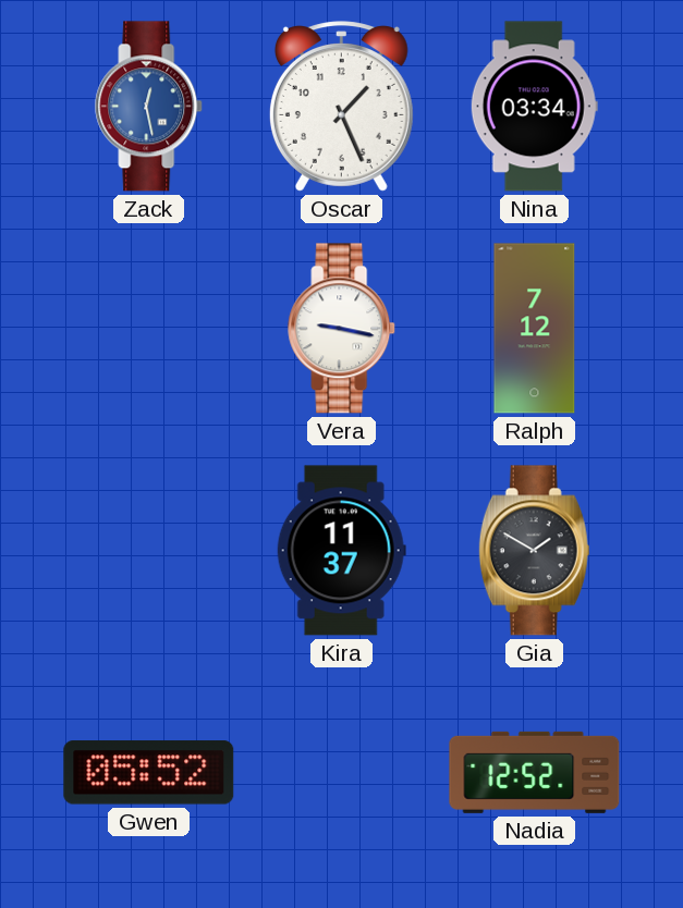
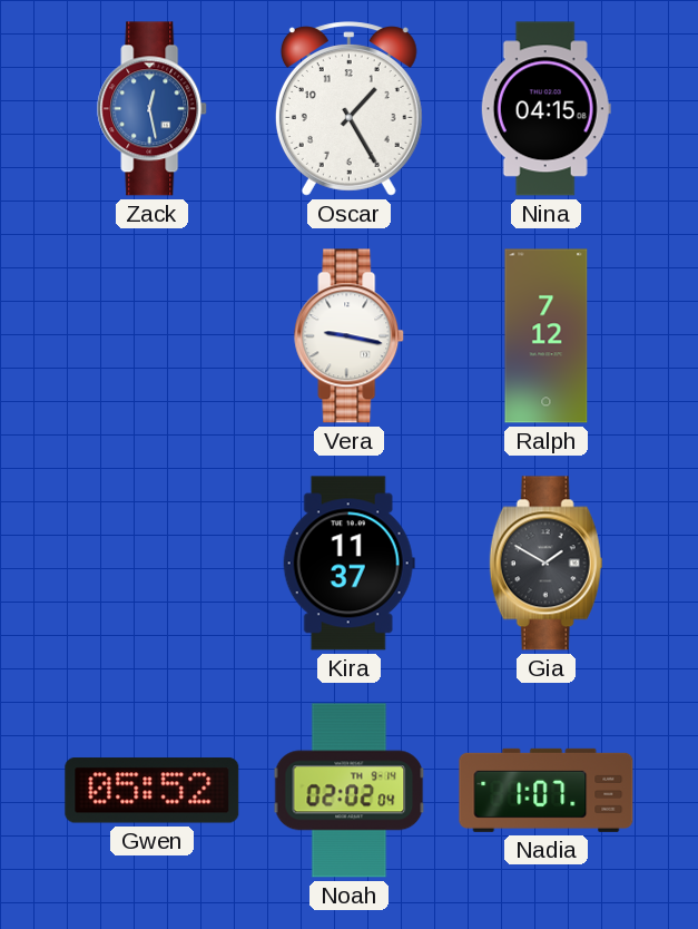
Oscar: 1:26 -> 1:25
Nina: 03:34 -> 04:15
Noah: none -> 02:02
Nadia: 12:52 -> 1:07
